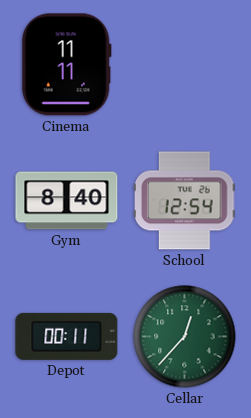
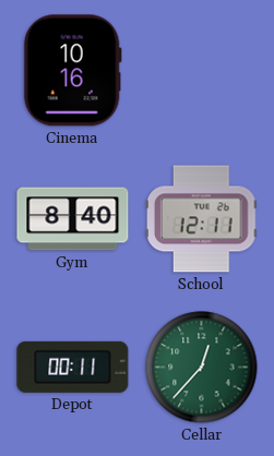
Cinema: 11:11 -> 10:16
School: 12:54 -> 12:11
